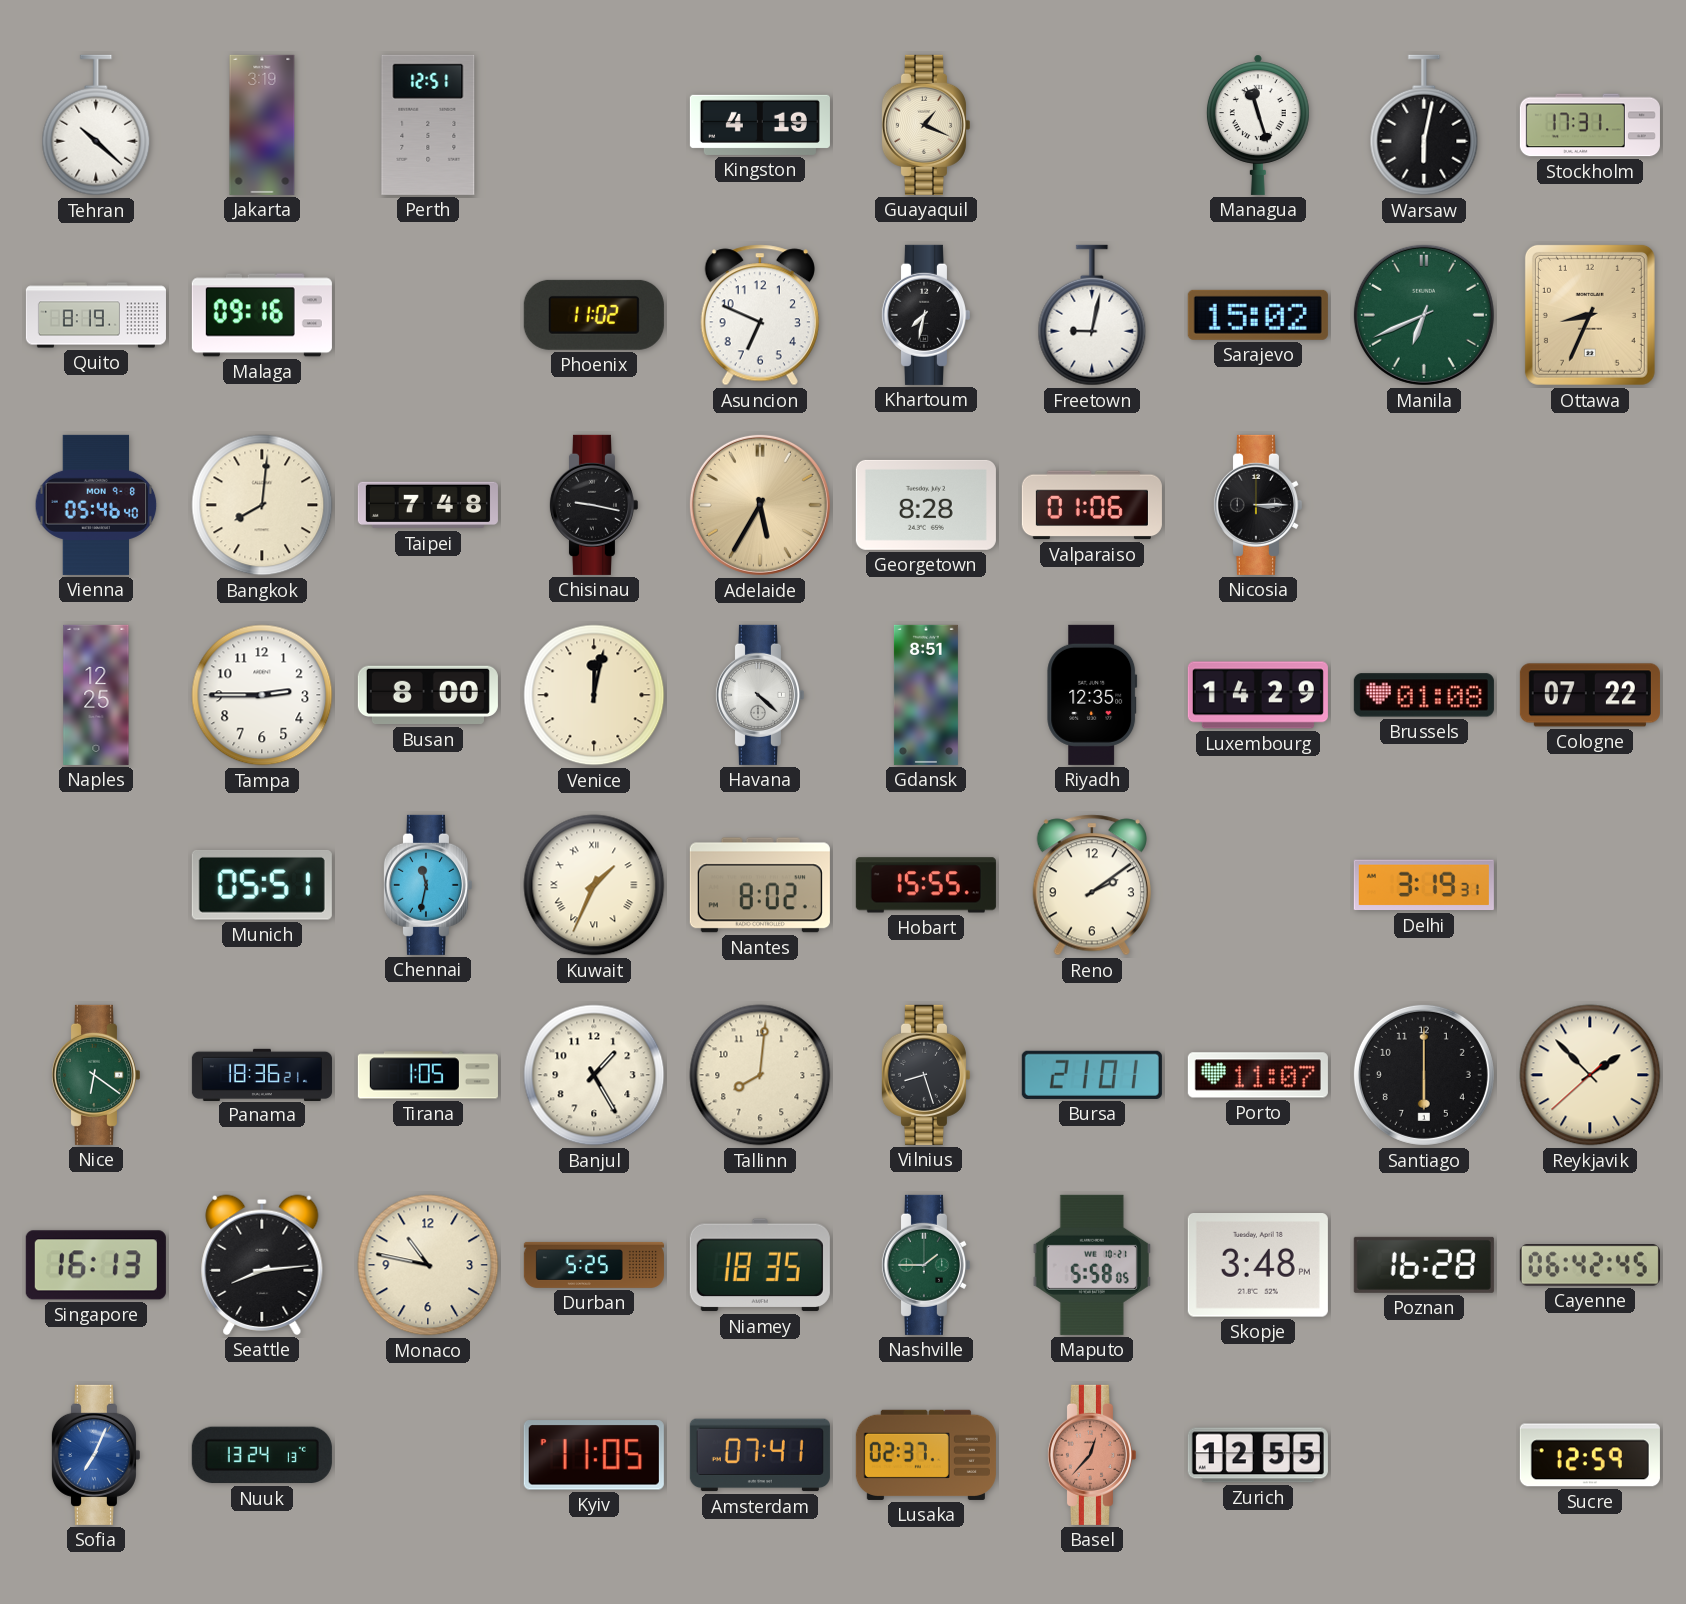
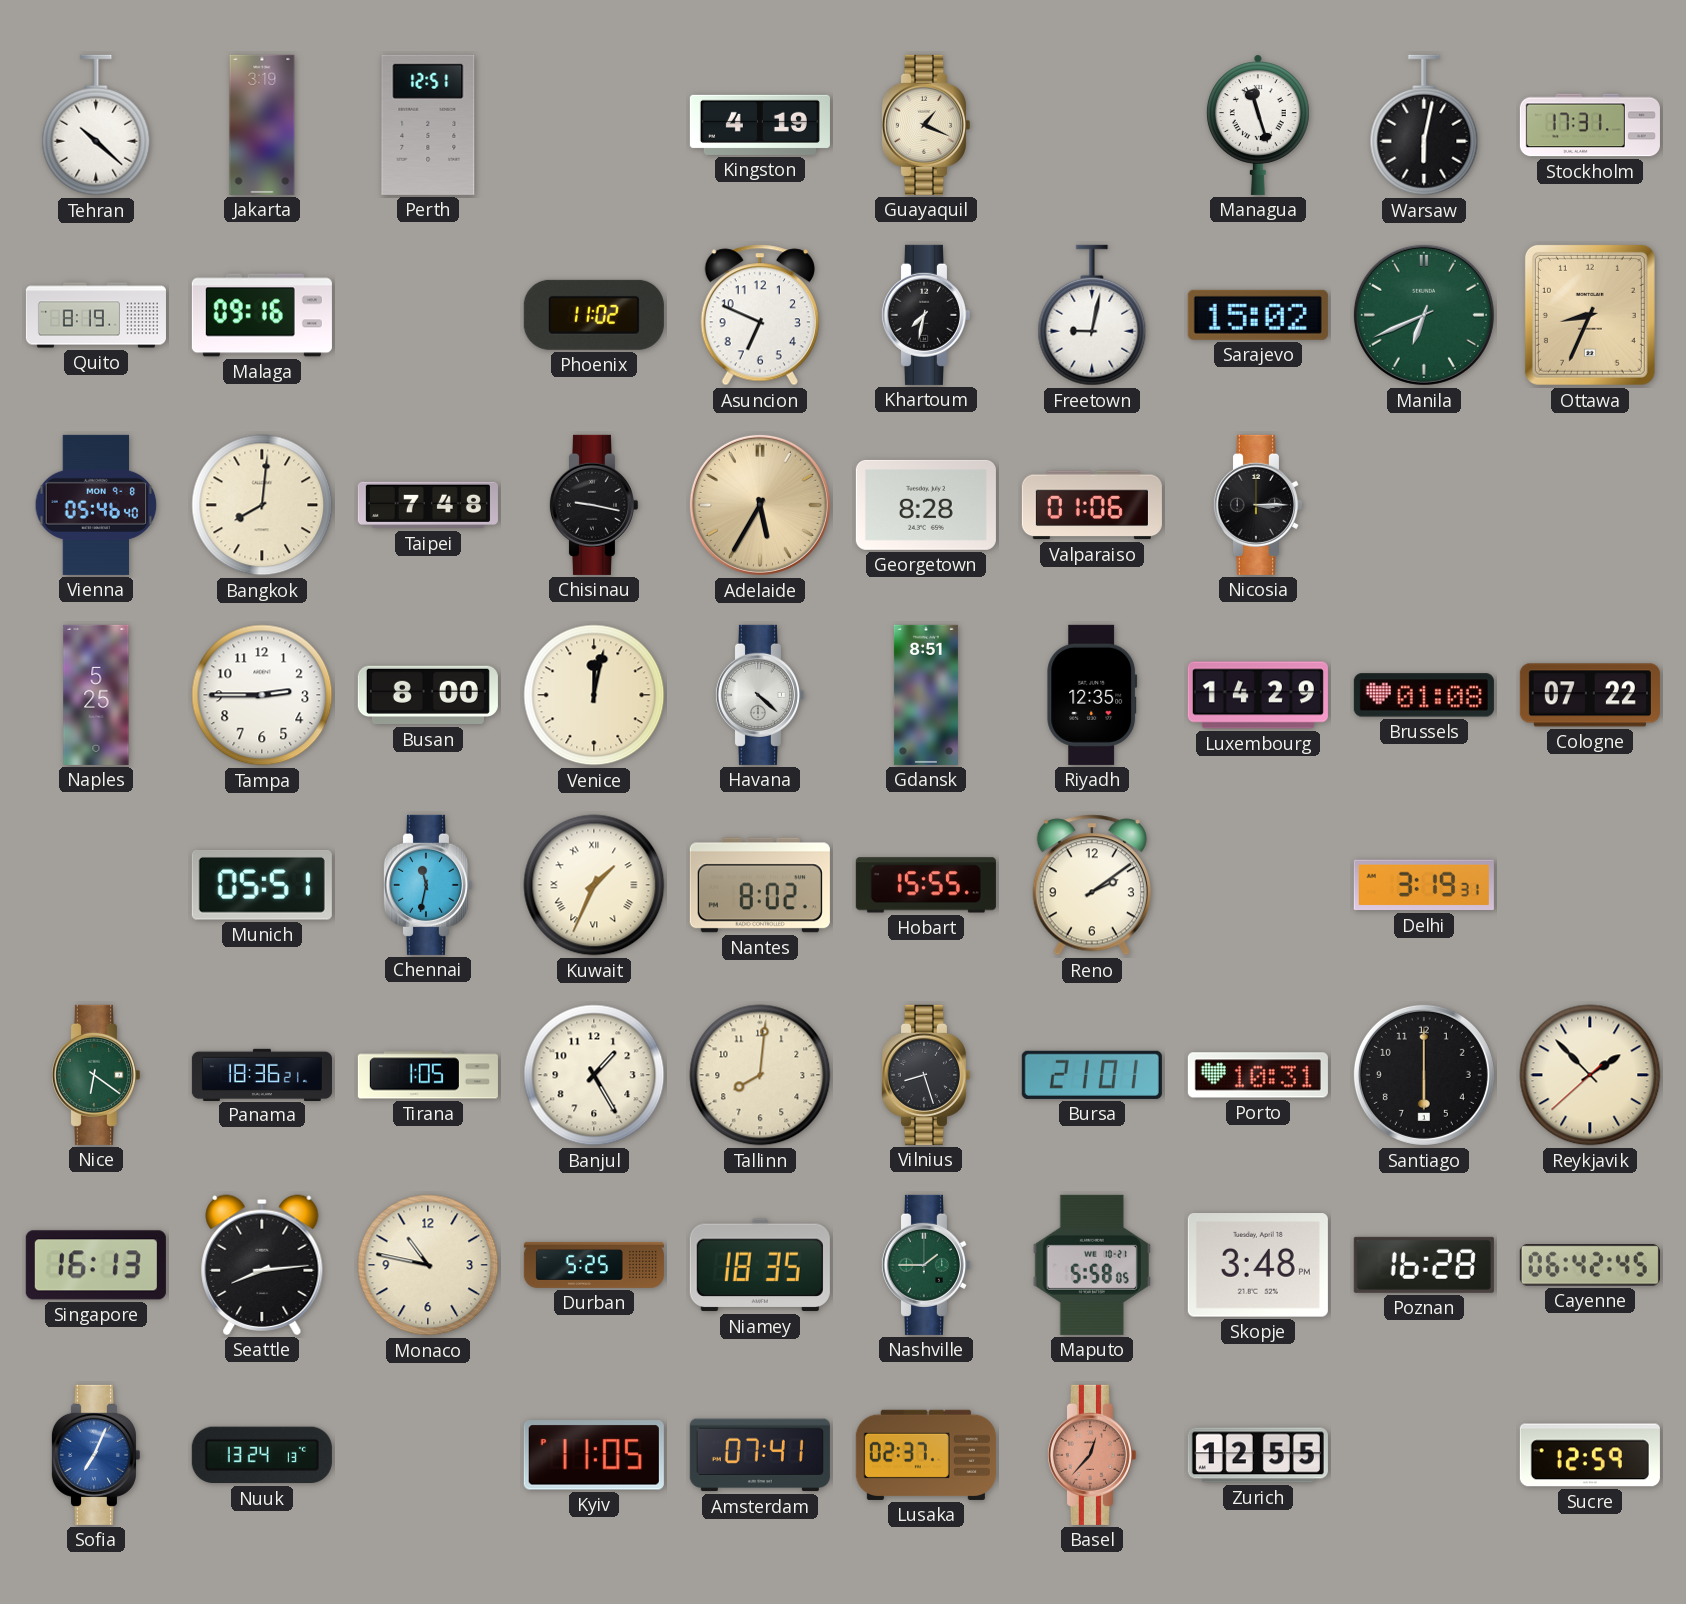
Naples: 12:25 -> 5:25
Porto: 11:07 -> 10:31
